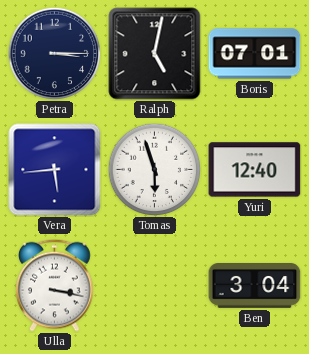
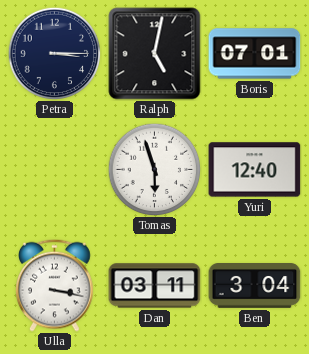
Vera: 5:44 -> none
Dan: none -> 03:11
